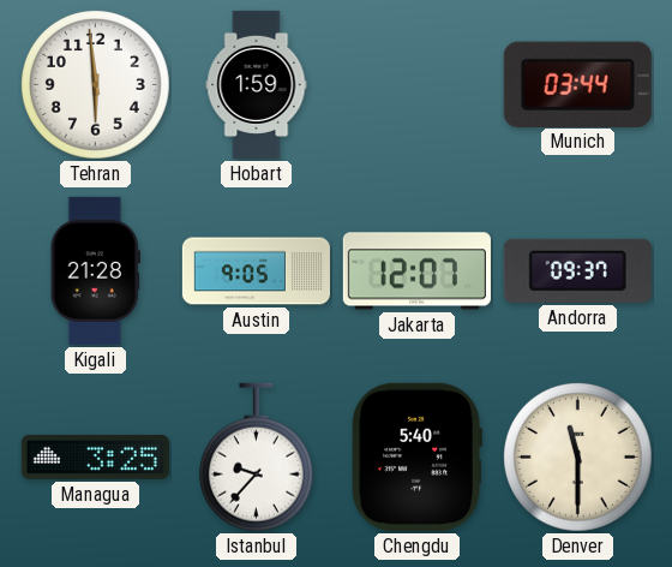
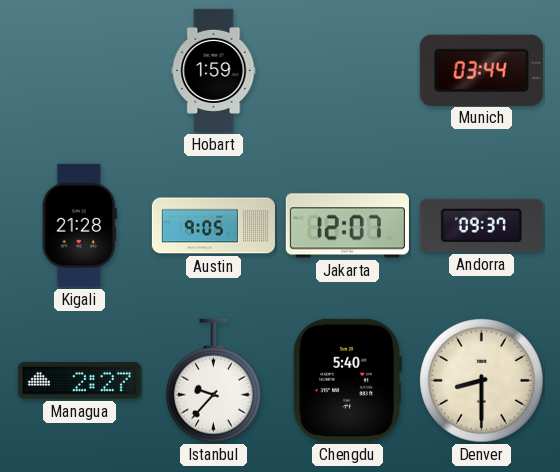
Tehran: 5:59 -> none
Managua: 3:25 -> 2:27
Denver: 11:30 -> 8:30
